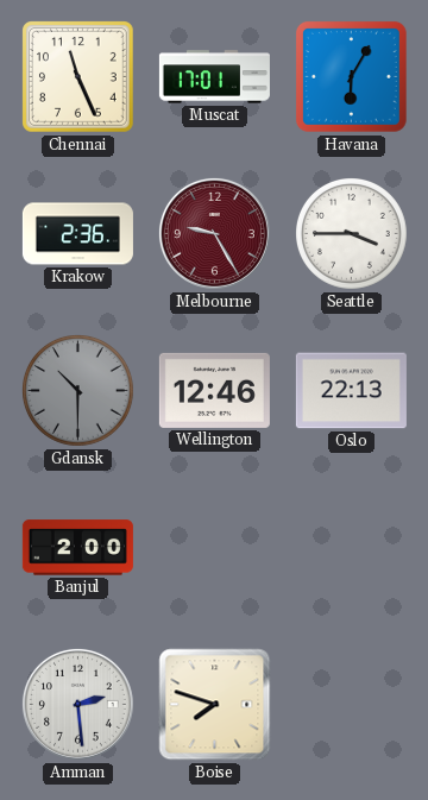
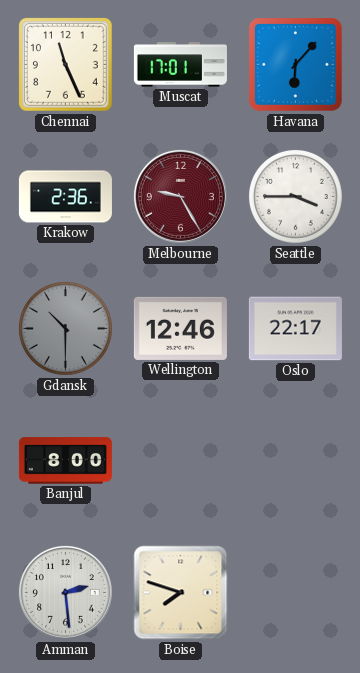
Havana: 6:05 -> 6:07
Oslo: 22:13 -> 22:17
Banjul: 2:00 -> 8:00
